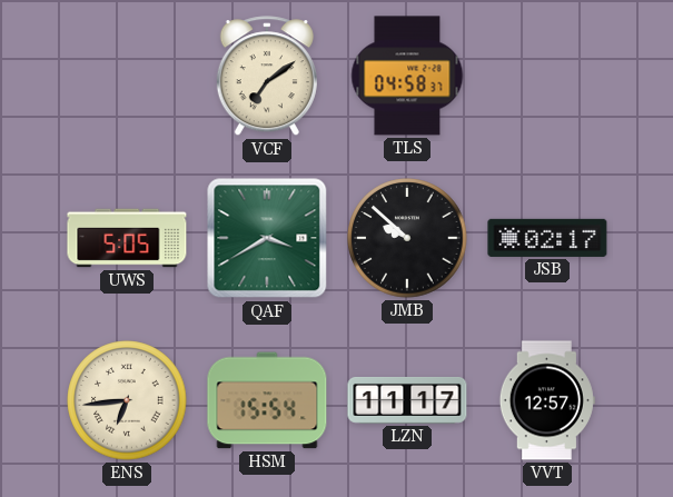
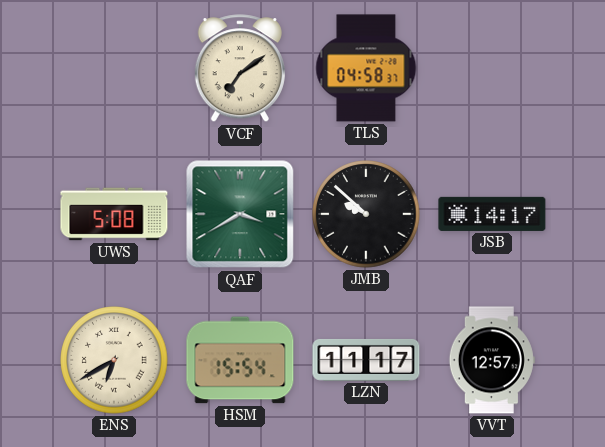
UWS: 5:05 -> 5:08
JSB: 02:17 -> 14:17
ENS: 6:44 -> 6:40
